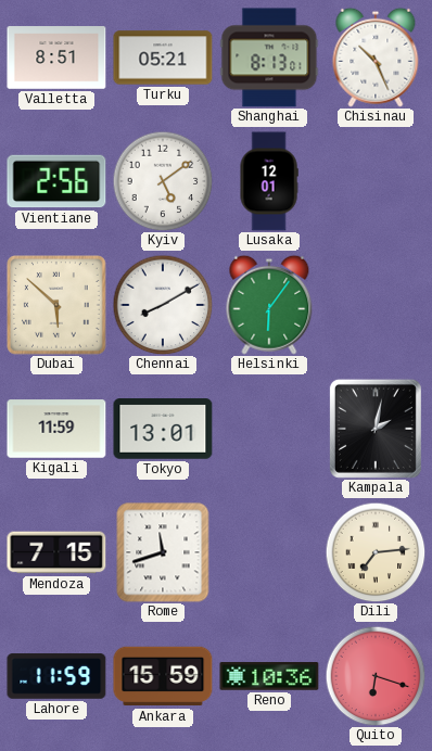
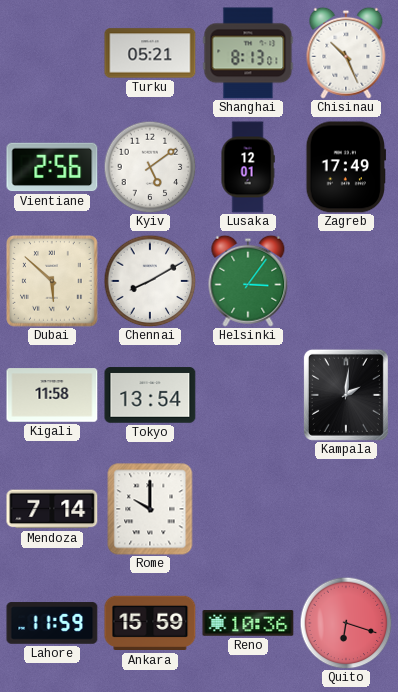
Valletta: 8:51 -> none
Zagreb: none -> 17:49
Helsinki: 6:06 -> 3:06
Kigali: 11:59 -> 11:58
Tokyo: 13:01 -> 13:54
Kampala: 2:02 -> 2:01
Mendoza: 7:15 -> 7:14
Rome: 11:42 -> 10:00
Dili: 7:14 -> none
